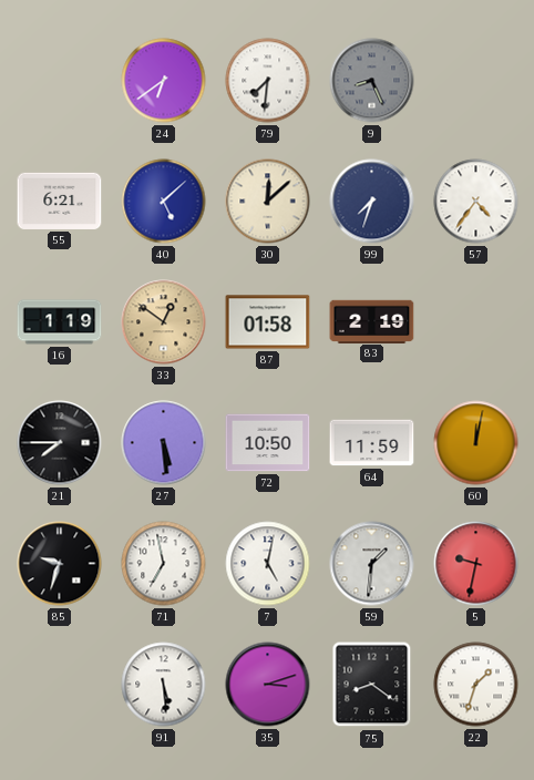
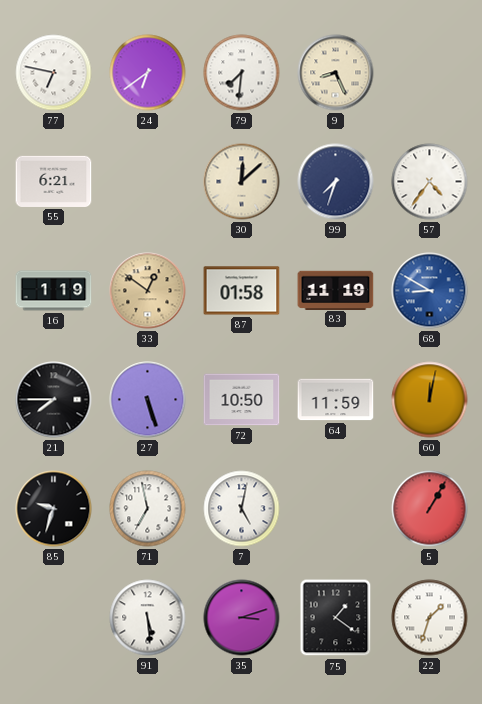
77: none -> 6:47
9 dial: grey -> cream
40: 5:08 -> none
83: 2:19 -> 11:19
68: none -> 8:50
27: 5:29 -> 5:27
59: 1:31 -> none
5: 9:32 -> 1:05
75: 8:21 -> 1:21
